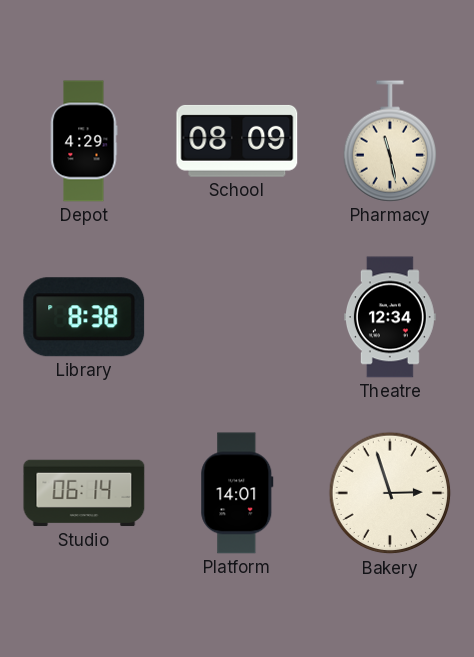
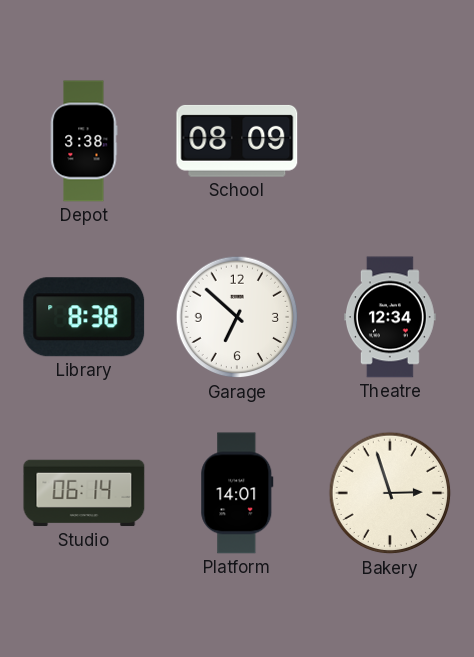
Depot: 4:29 -> 3:38
Pharmacy: 11:28 -> none
Garage: none -> 6:52
